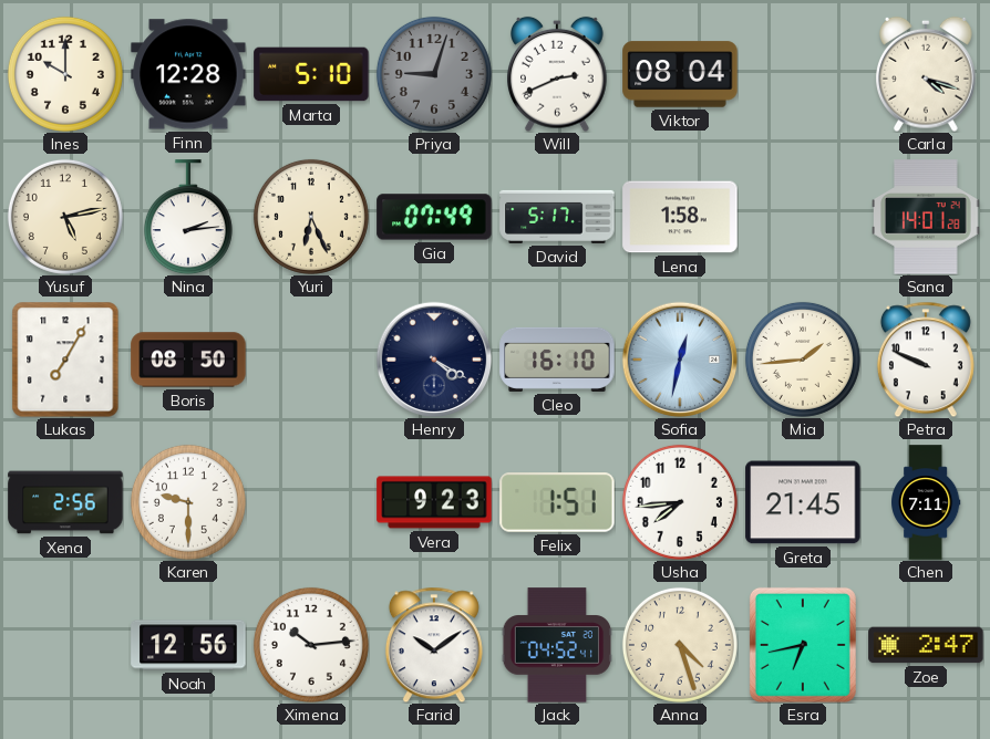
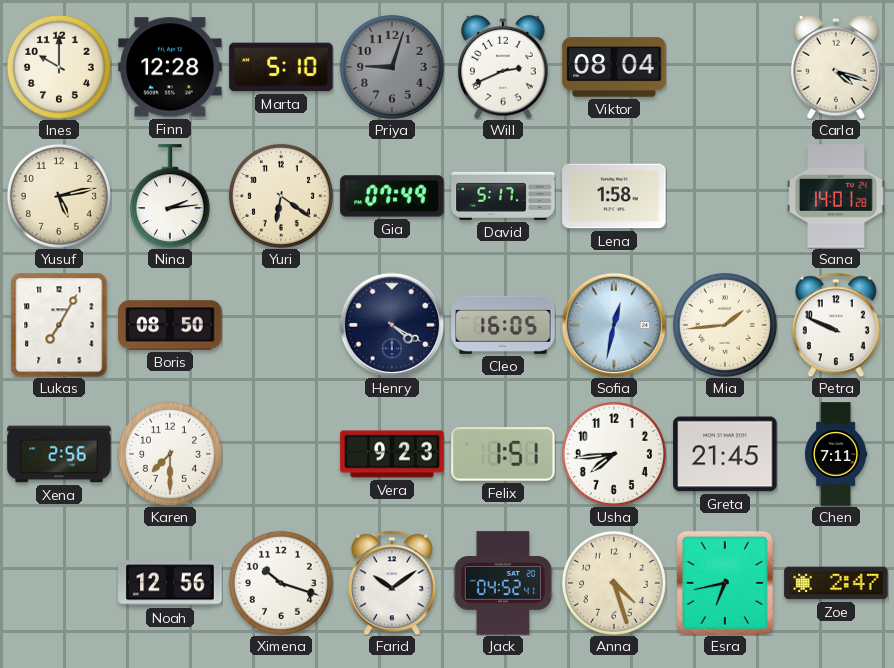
Yuri: 6:26 -> 6:21
Cleo: 16:10 -> 16:05
Karen: 9:30 -> 7:30
Ximena: 10:14 -> 10:18
